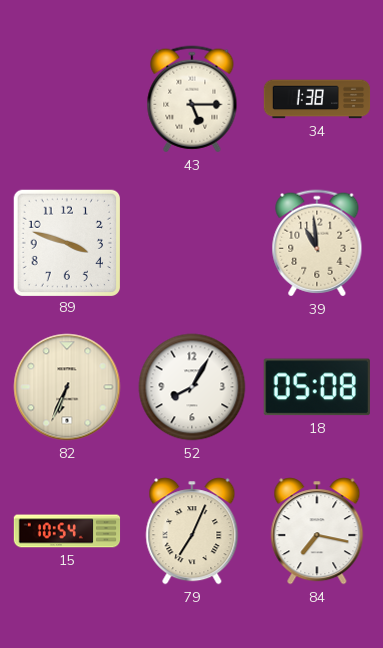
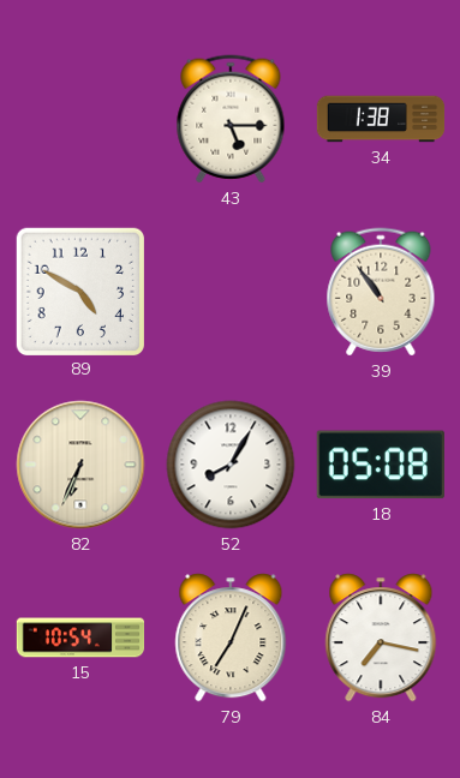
89: 3:48 -> 4:50
39: 10:59 -> 10:54
